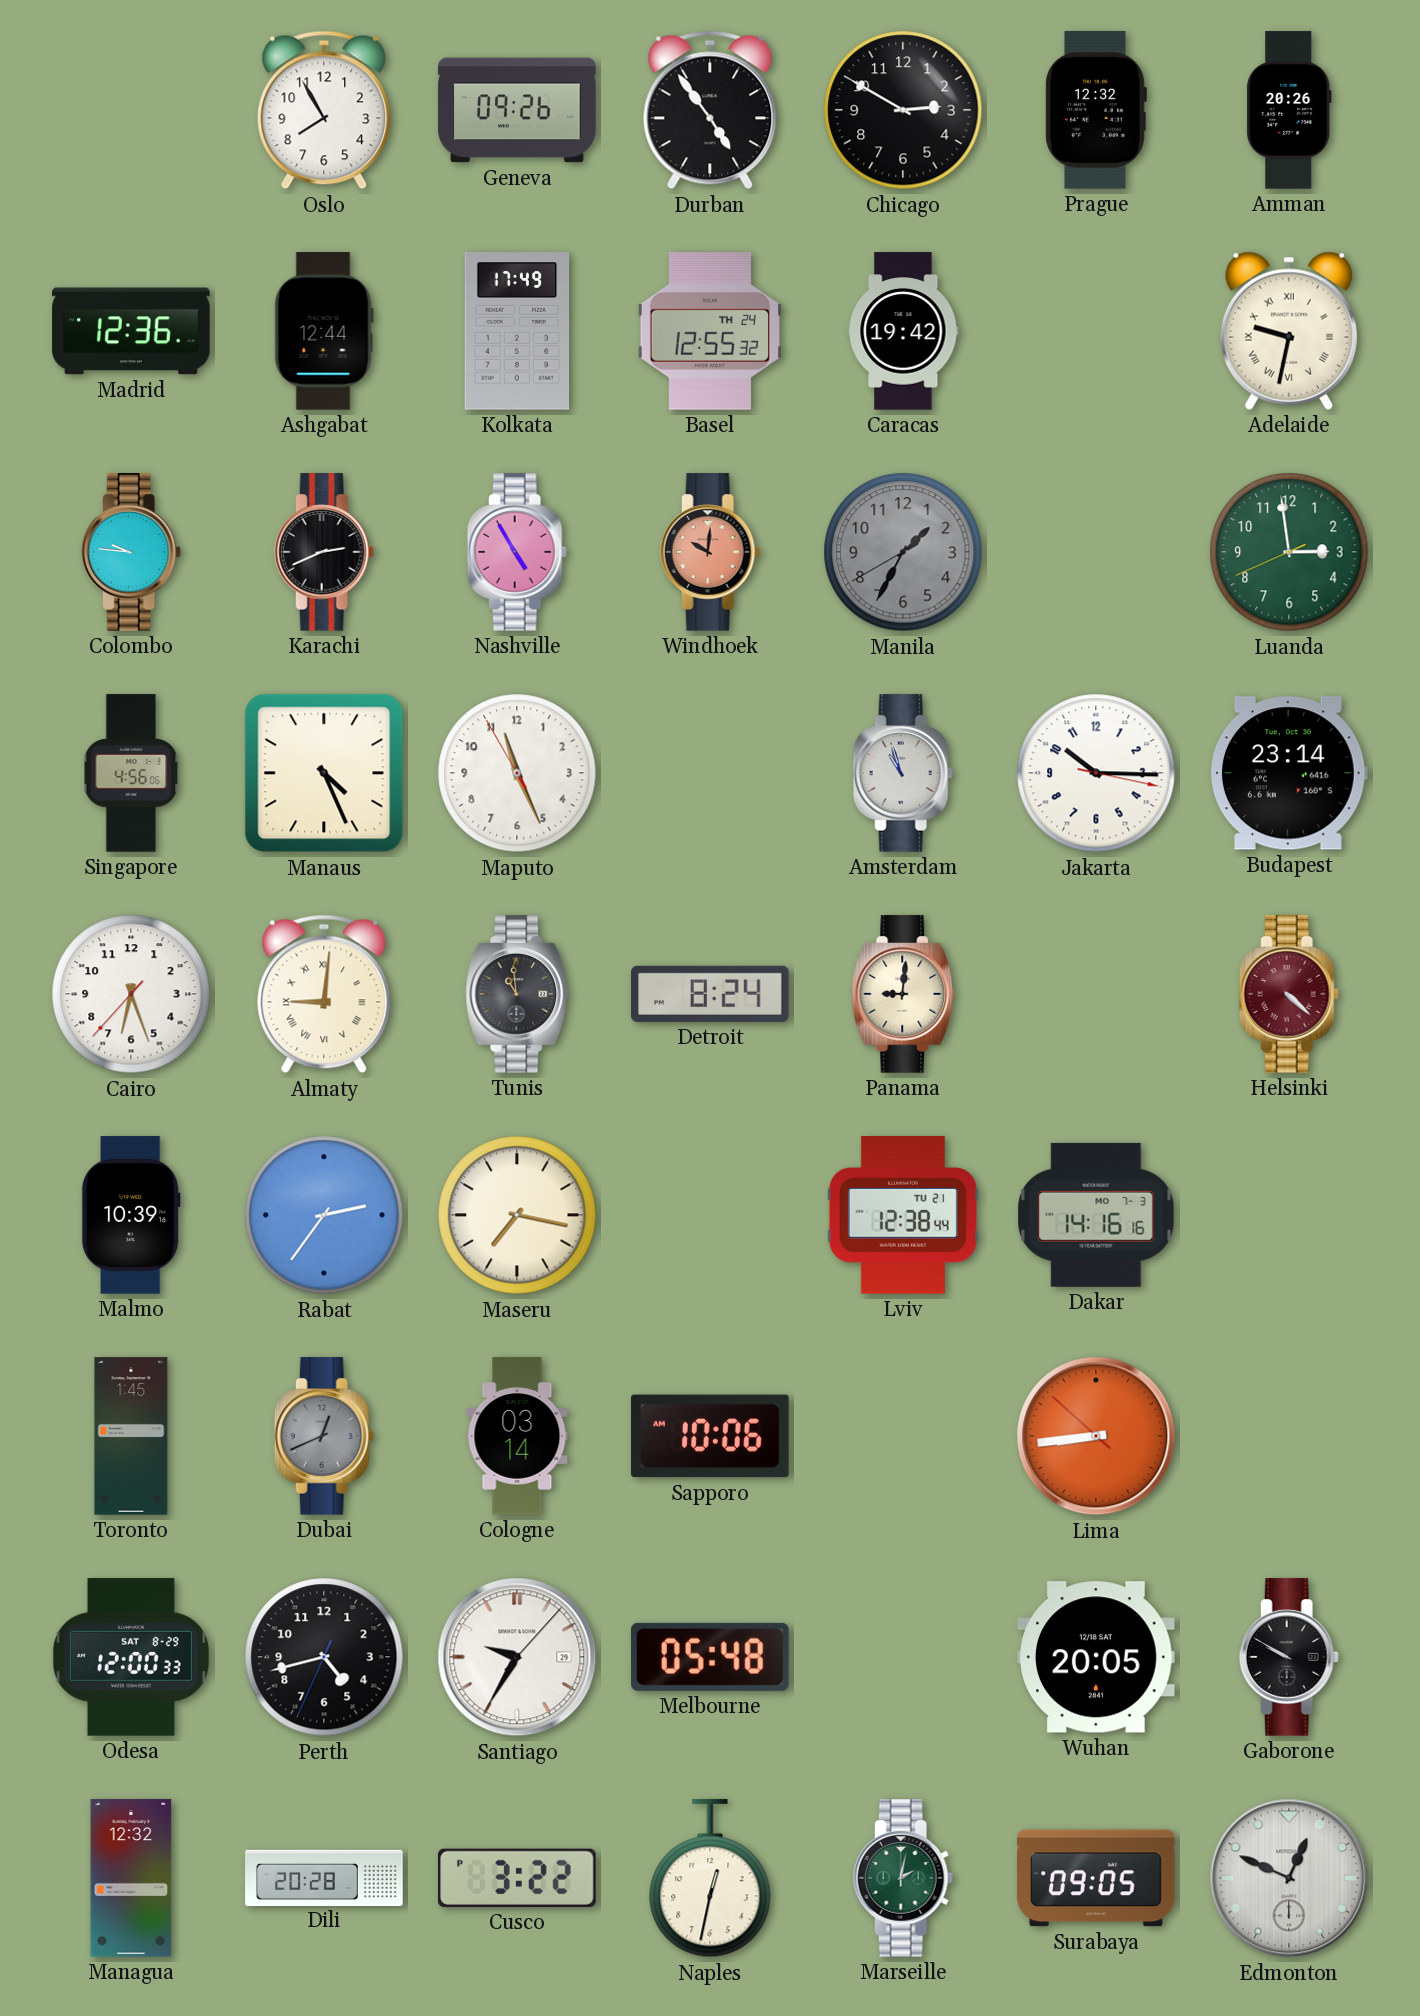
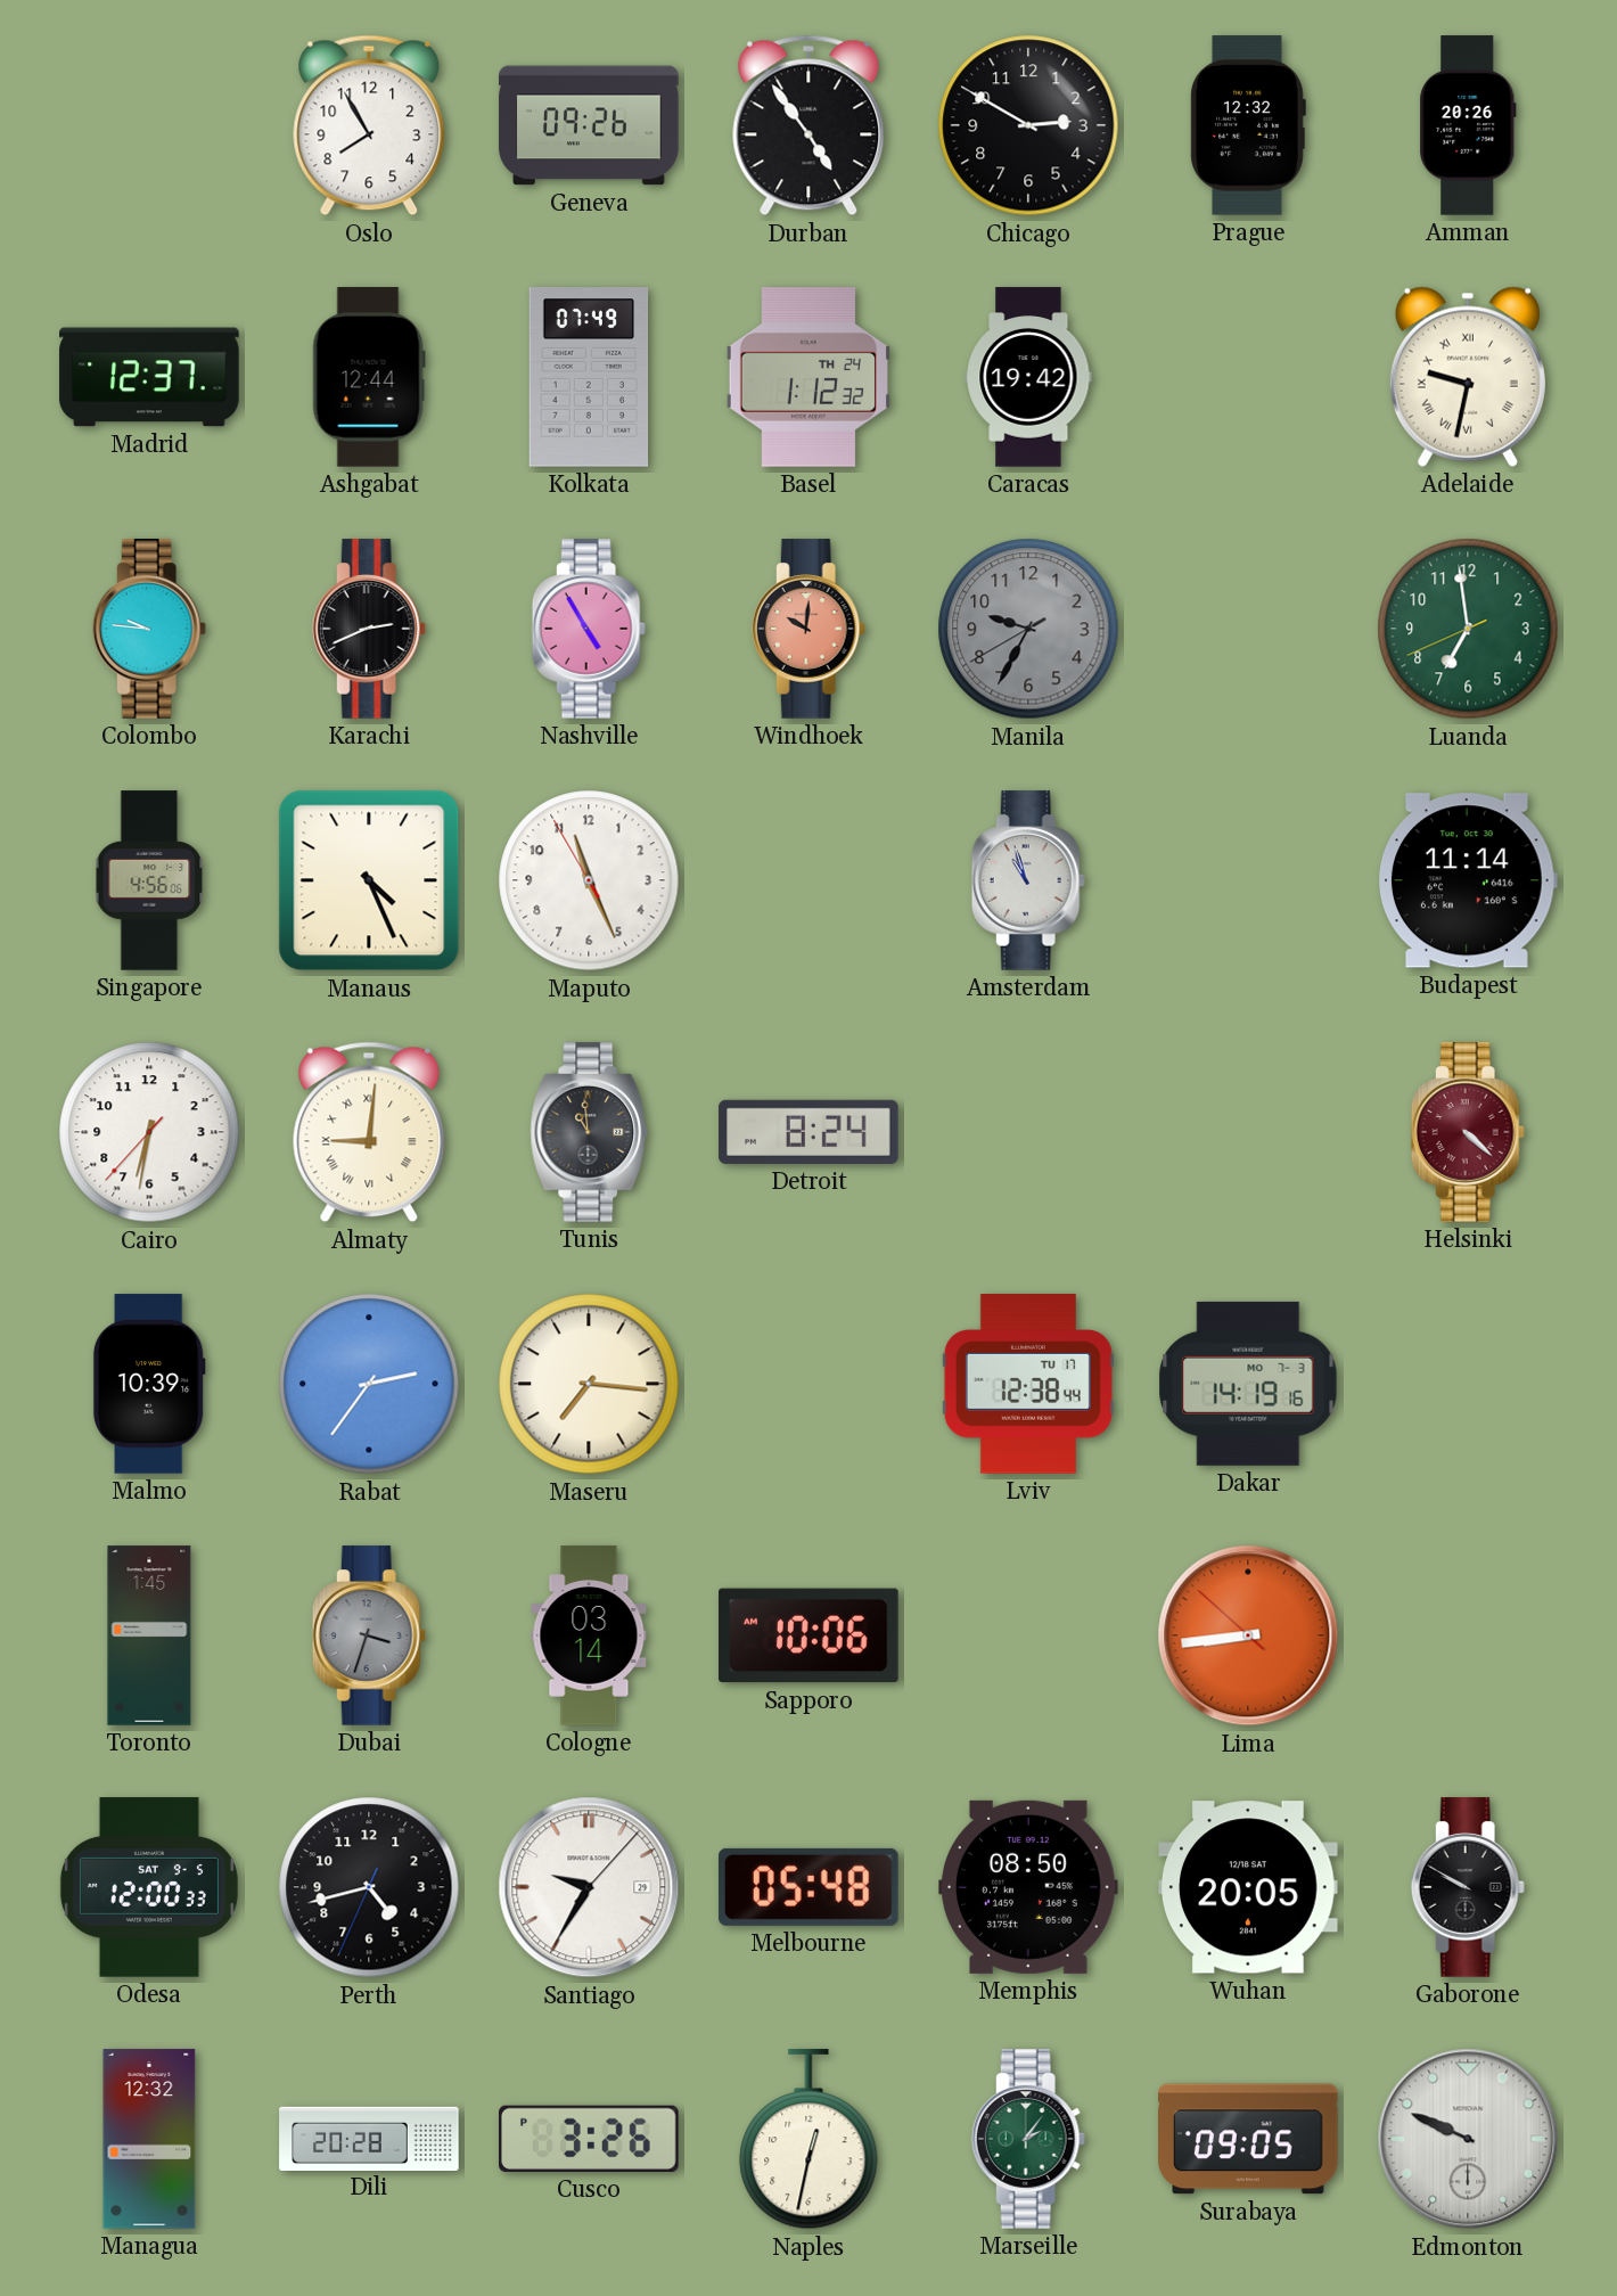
Madrid: 12:36 -> 12:37
Kolkata: 17:49 -> 07:49
Basel: 12:55 -> 1:12
Manila: 1:34 -> 9:34
Luanda: 2:58 -> 6:58
Jakarta: 10:15 -> none
Budapest: 23:14 -> 11:14
Cairo: 6:26 -> 6:31
Panama: 9:01 -> none
Maseru: 7:17 -> 7:16
Lviv date: TU 21 -> TU 17
Dakar: 14:16 -> 14:19
Dubai: 12:41 -> 3:33
Odesa date: SAT 8-29 -> SAT 9-5
Memphis: none -> 08:50
Cusco: 3:22 -> 3:26
Marseille: 2:02 -> 2:06
Edmonton: 12:49 -> 9:49
